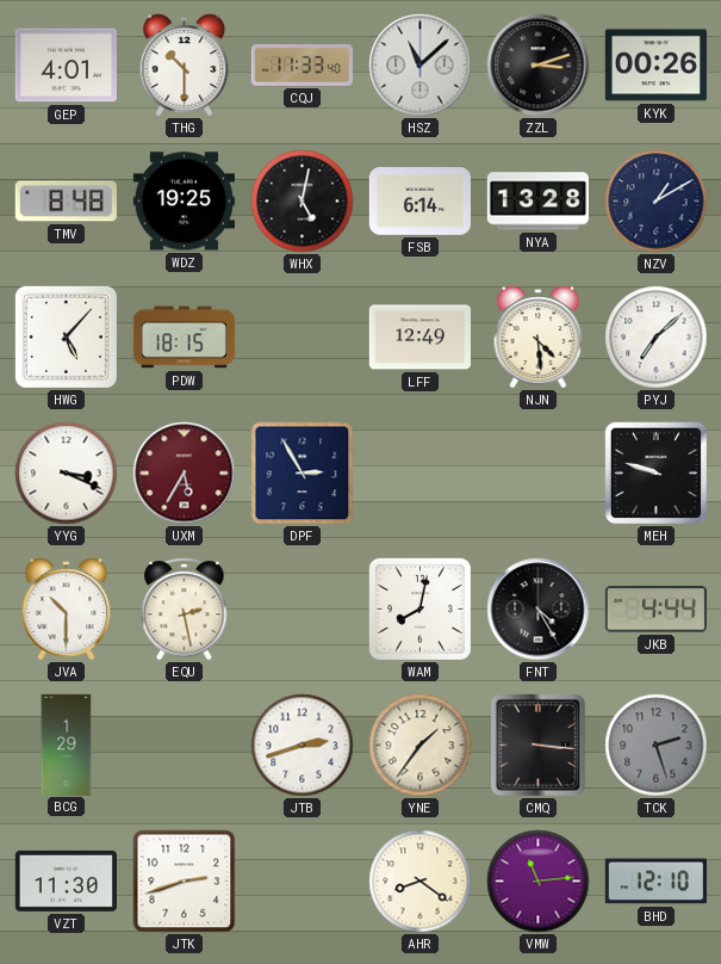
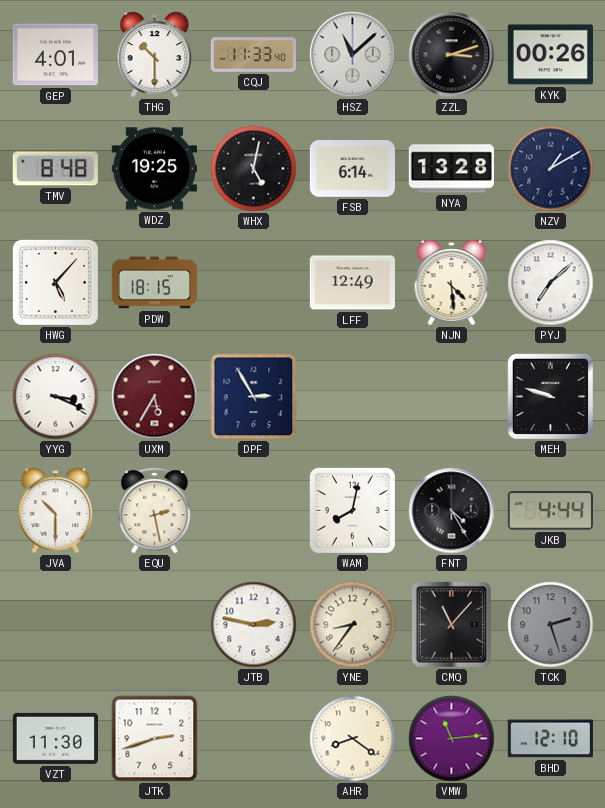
BCG: 1:29 -> none
JTB: 2:42 -> 2:47
YNE: 1:36 -> 8:36
CMQ: 3:16 -> 11:07
